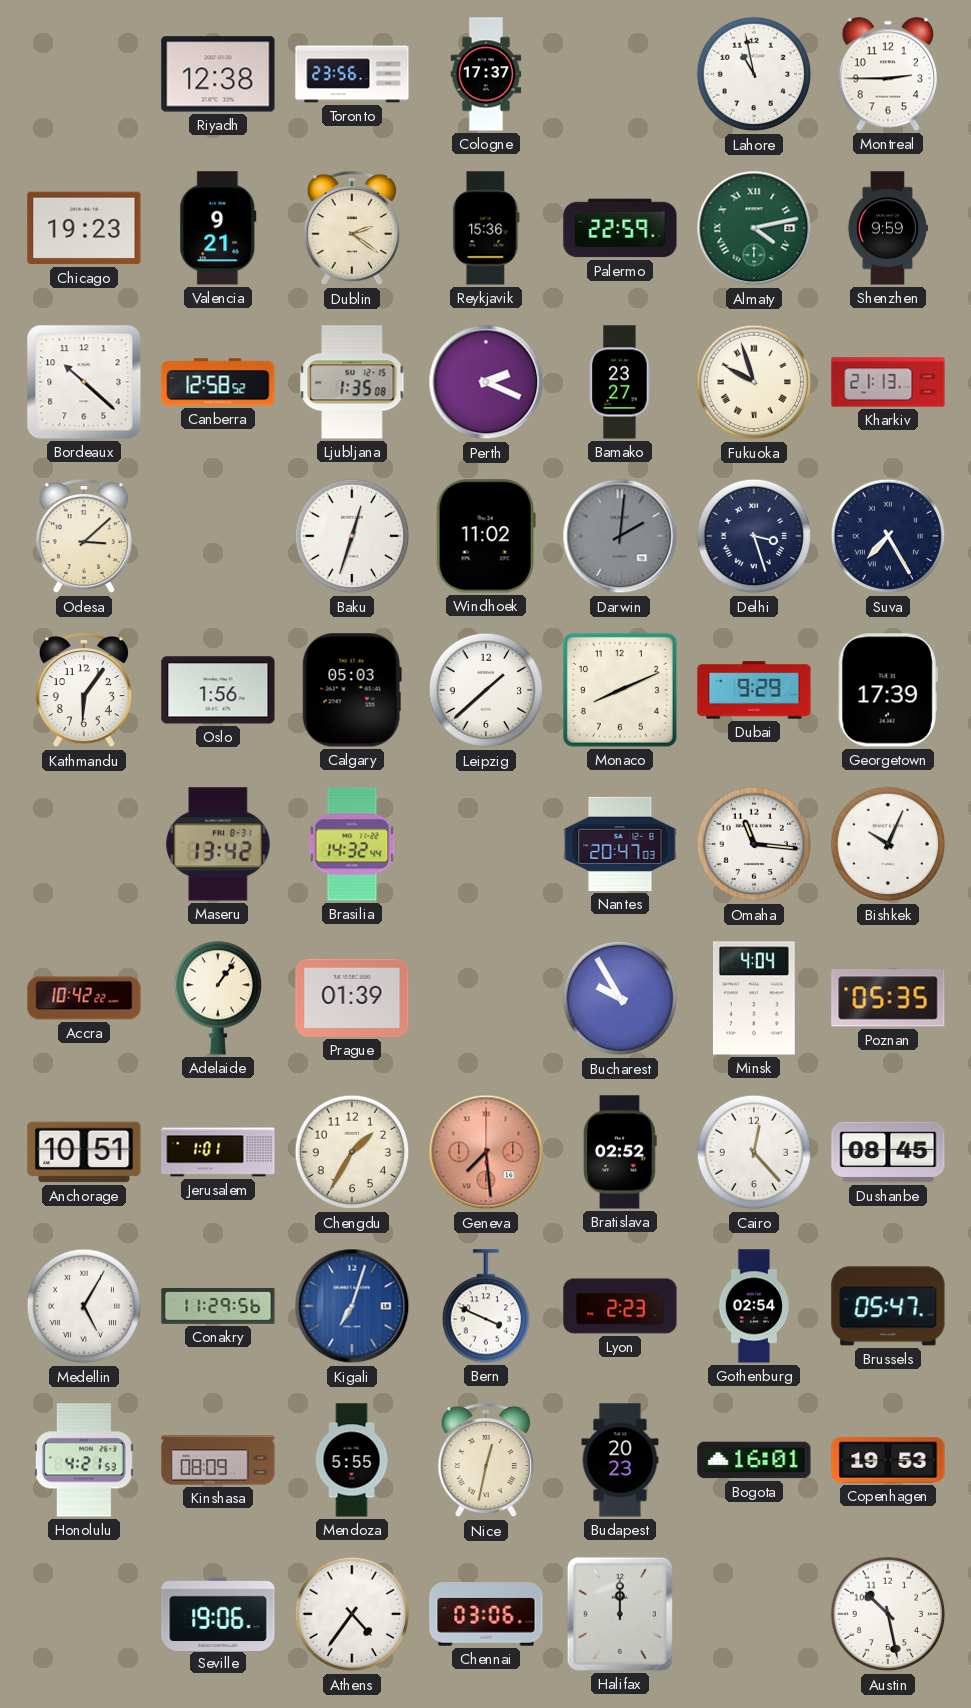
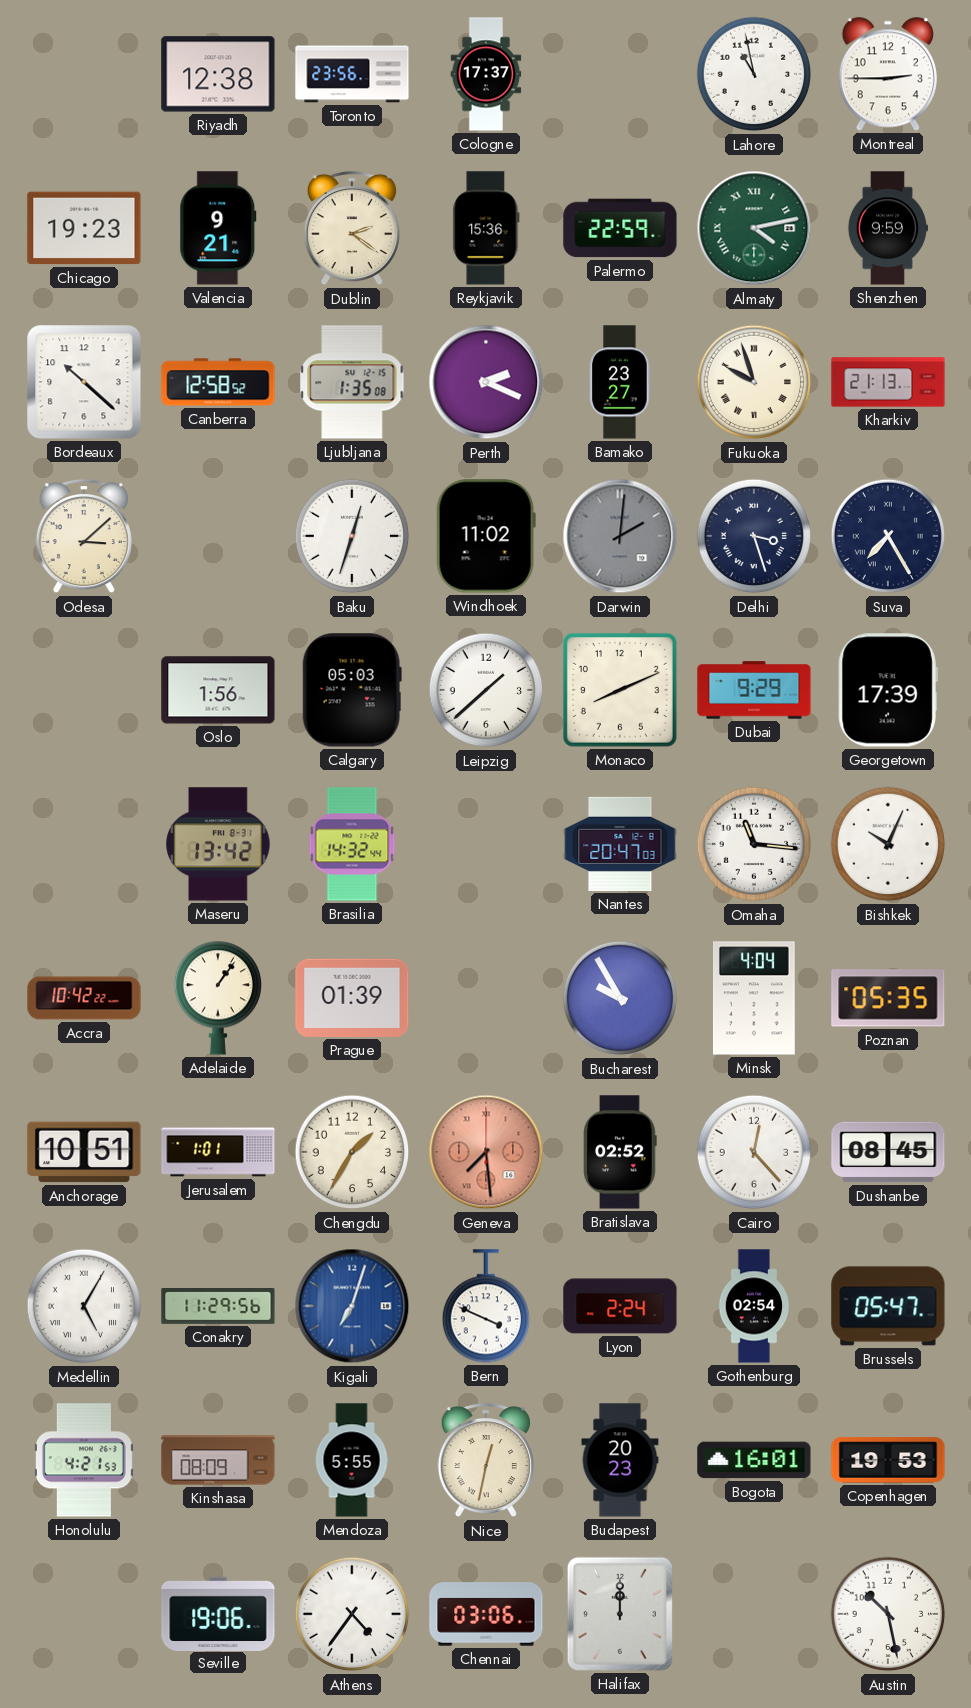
Kathmandu: 6:06 -> none
Lyon: 2:23 -> 2:24
